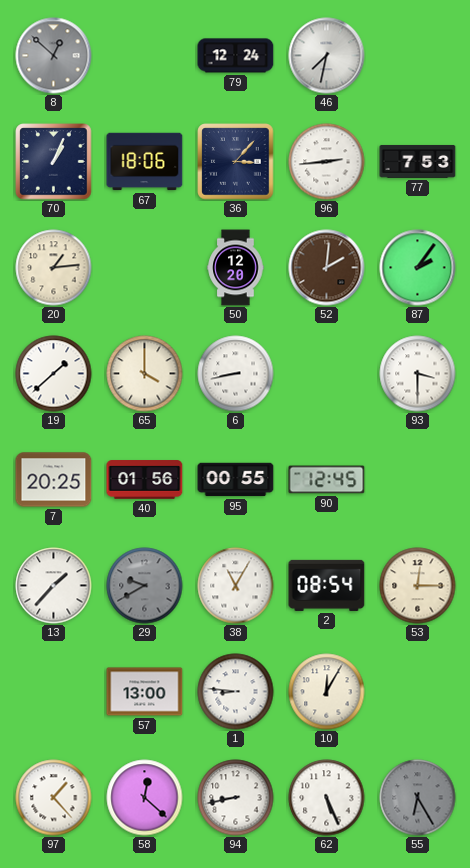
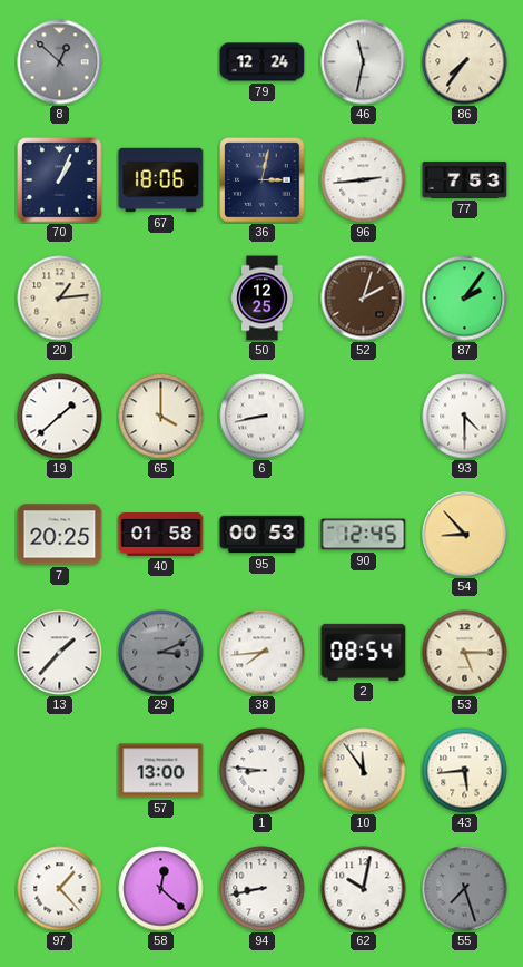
46: 7:32 -> 11:32
86: none -> 7:36
36: 3:07 -> 3:02
50: 12:20 -> 12:25
52: 2:01 -> 2:03
93: 3:30 -> 4:30
40: 01:56 -> 01:58
95: 00:55 -> 00:53
54: none -> 8:53
29: 9:40 -> 3:11
38: 11:05 -> 7:44
53: 12:15 -> 5:15
10: 12:05 -> 11:54
43: none -> 5:44
62: 5:26 -> 10:02
55: 6:25 -> 7:27
